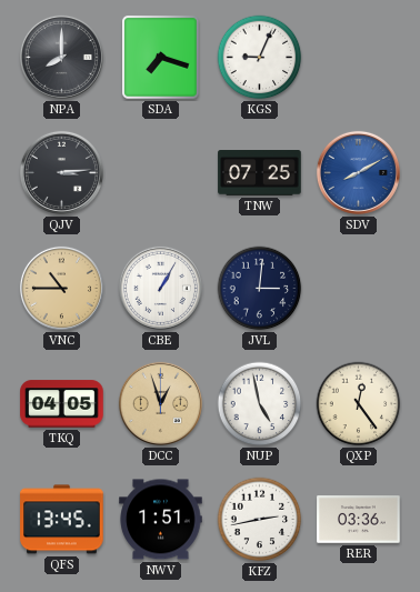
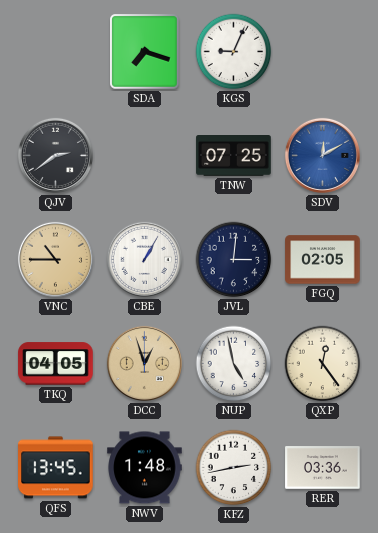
NPA: 8:00 -> none
QJV: 3:14 -> 2:39
SDV: 8:10 -> 12:10
FGQ: none -> 02:05
NWV: 1:51 -> 1:48
